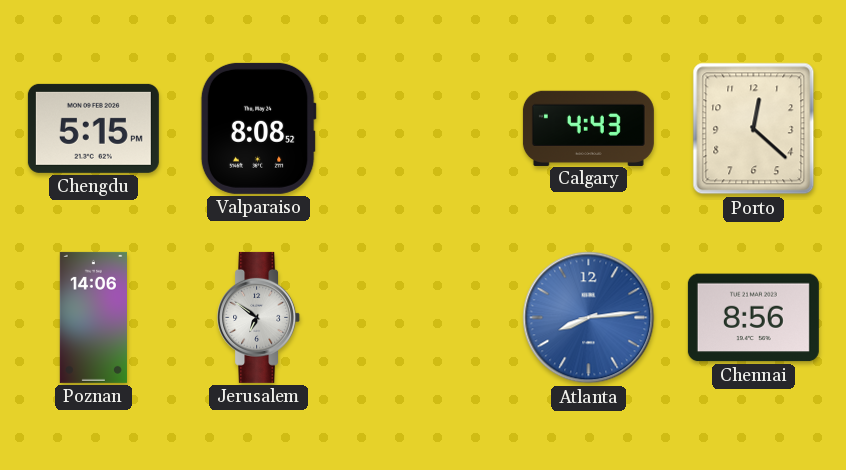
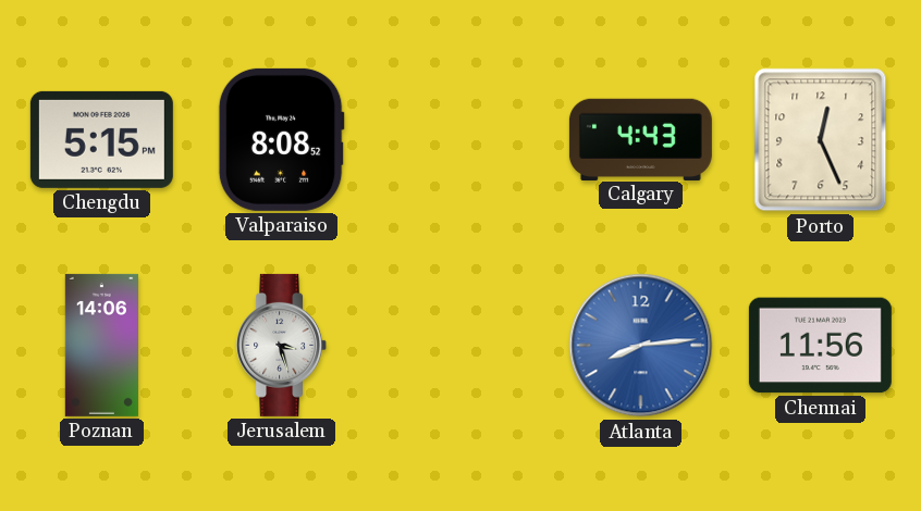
Porto: 12:22 -> 12:26
Jerusalem: 6:51 -> 3:27
Chennai: 8:56 -> 11:56
